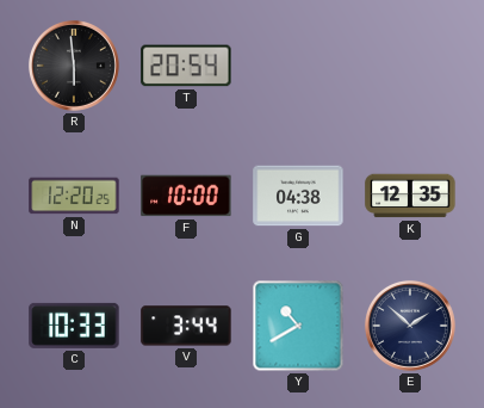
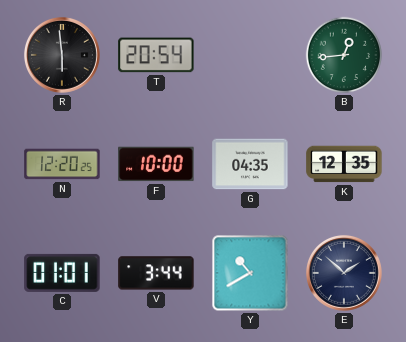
B: none -> 12:44
G: 04:38 -> 04:35
C: 10:33 -> 01:01
